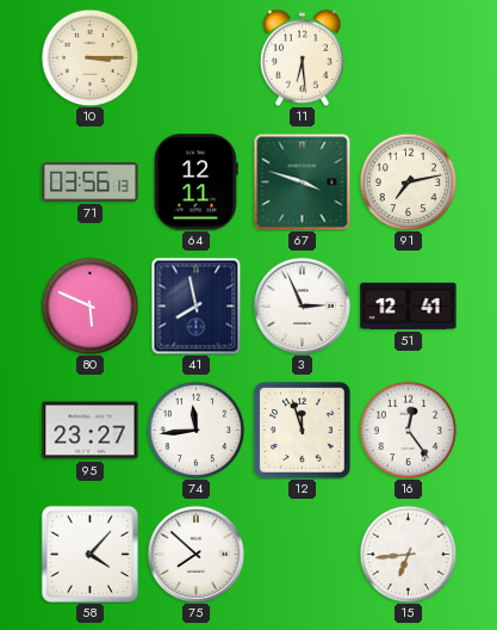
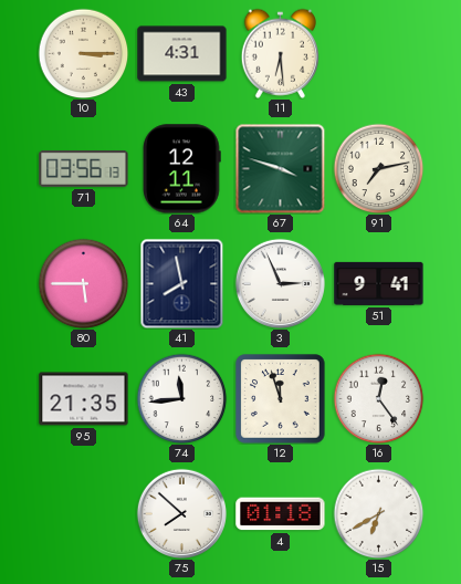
43: none -> 4:31
80: 5:49 -> 5:45
51: 12:41 -> 9:41
95: 23:27 -> 21:35
58: 4:07 -> none
4: none -> 01:18
15: 6:44 -> 6:40
